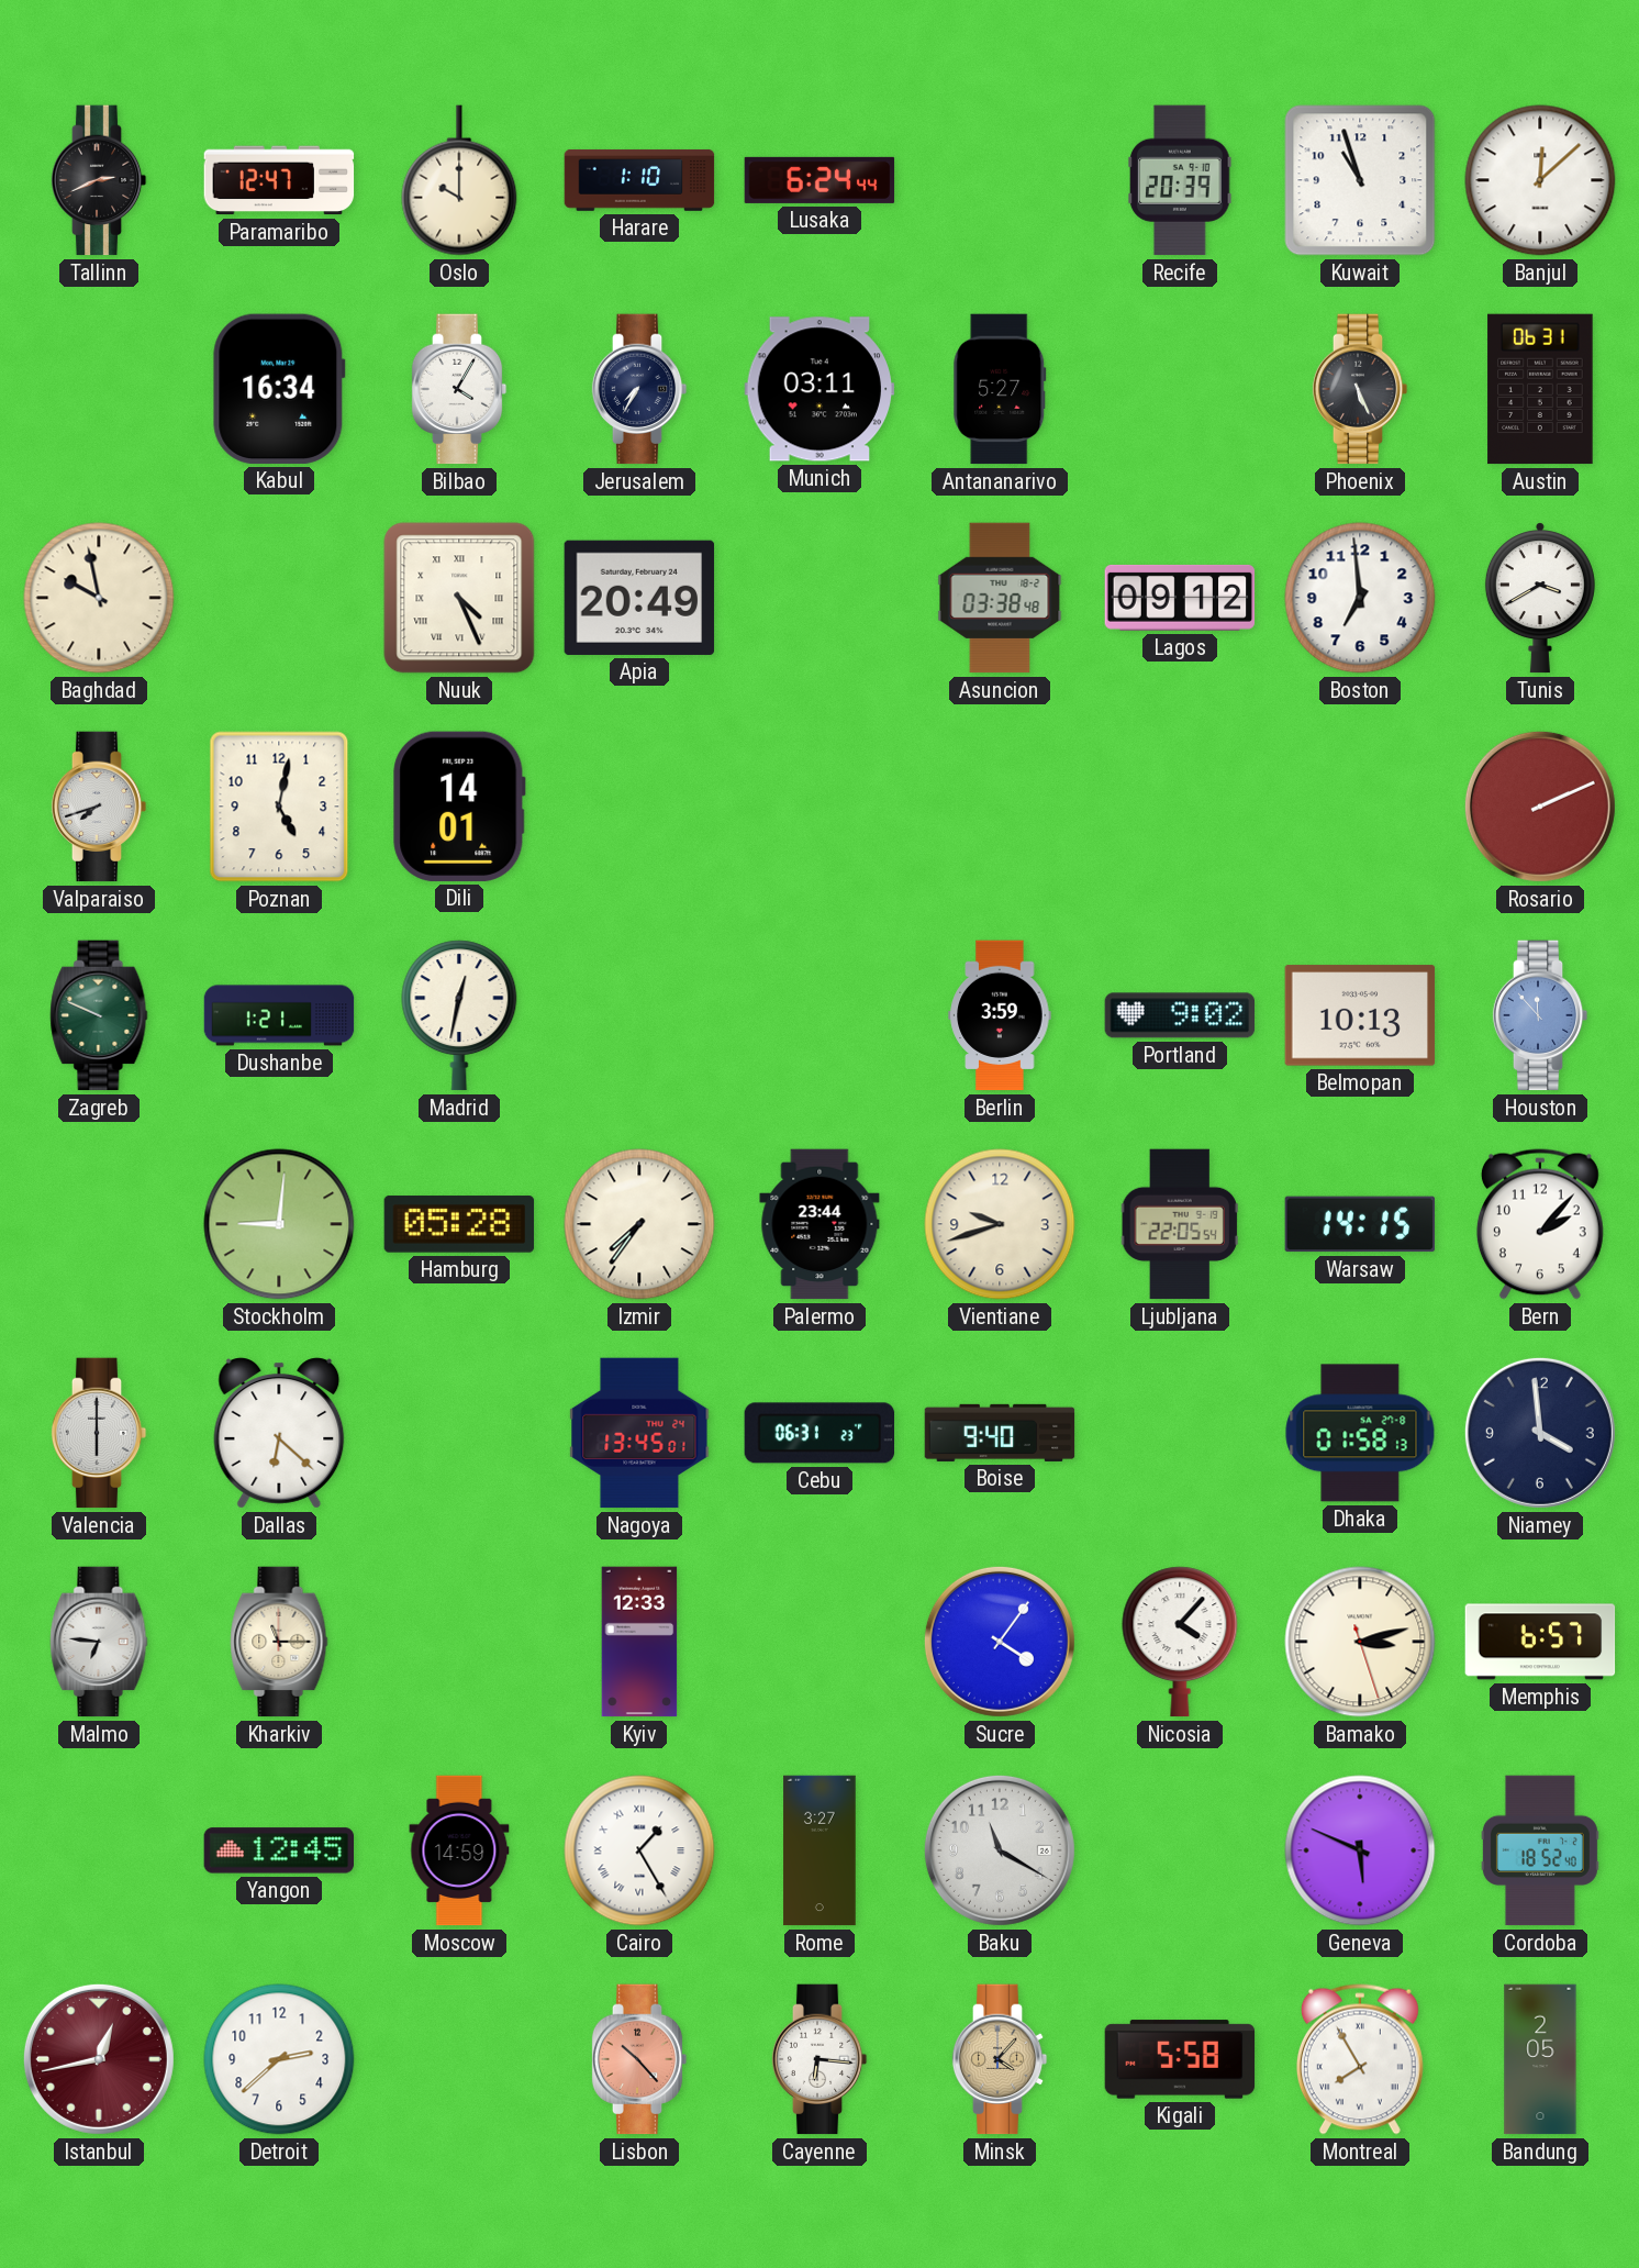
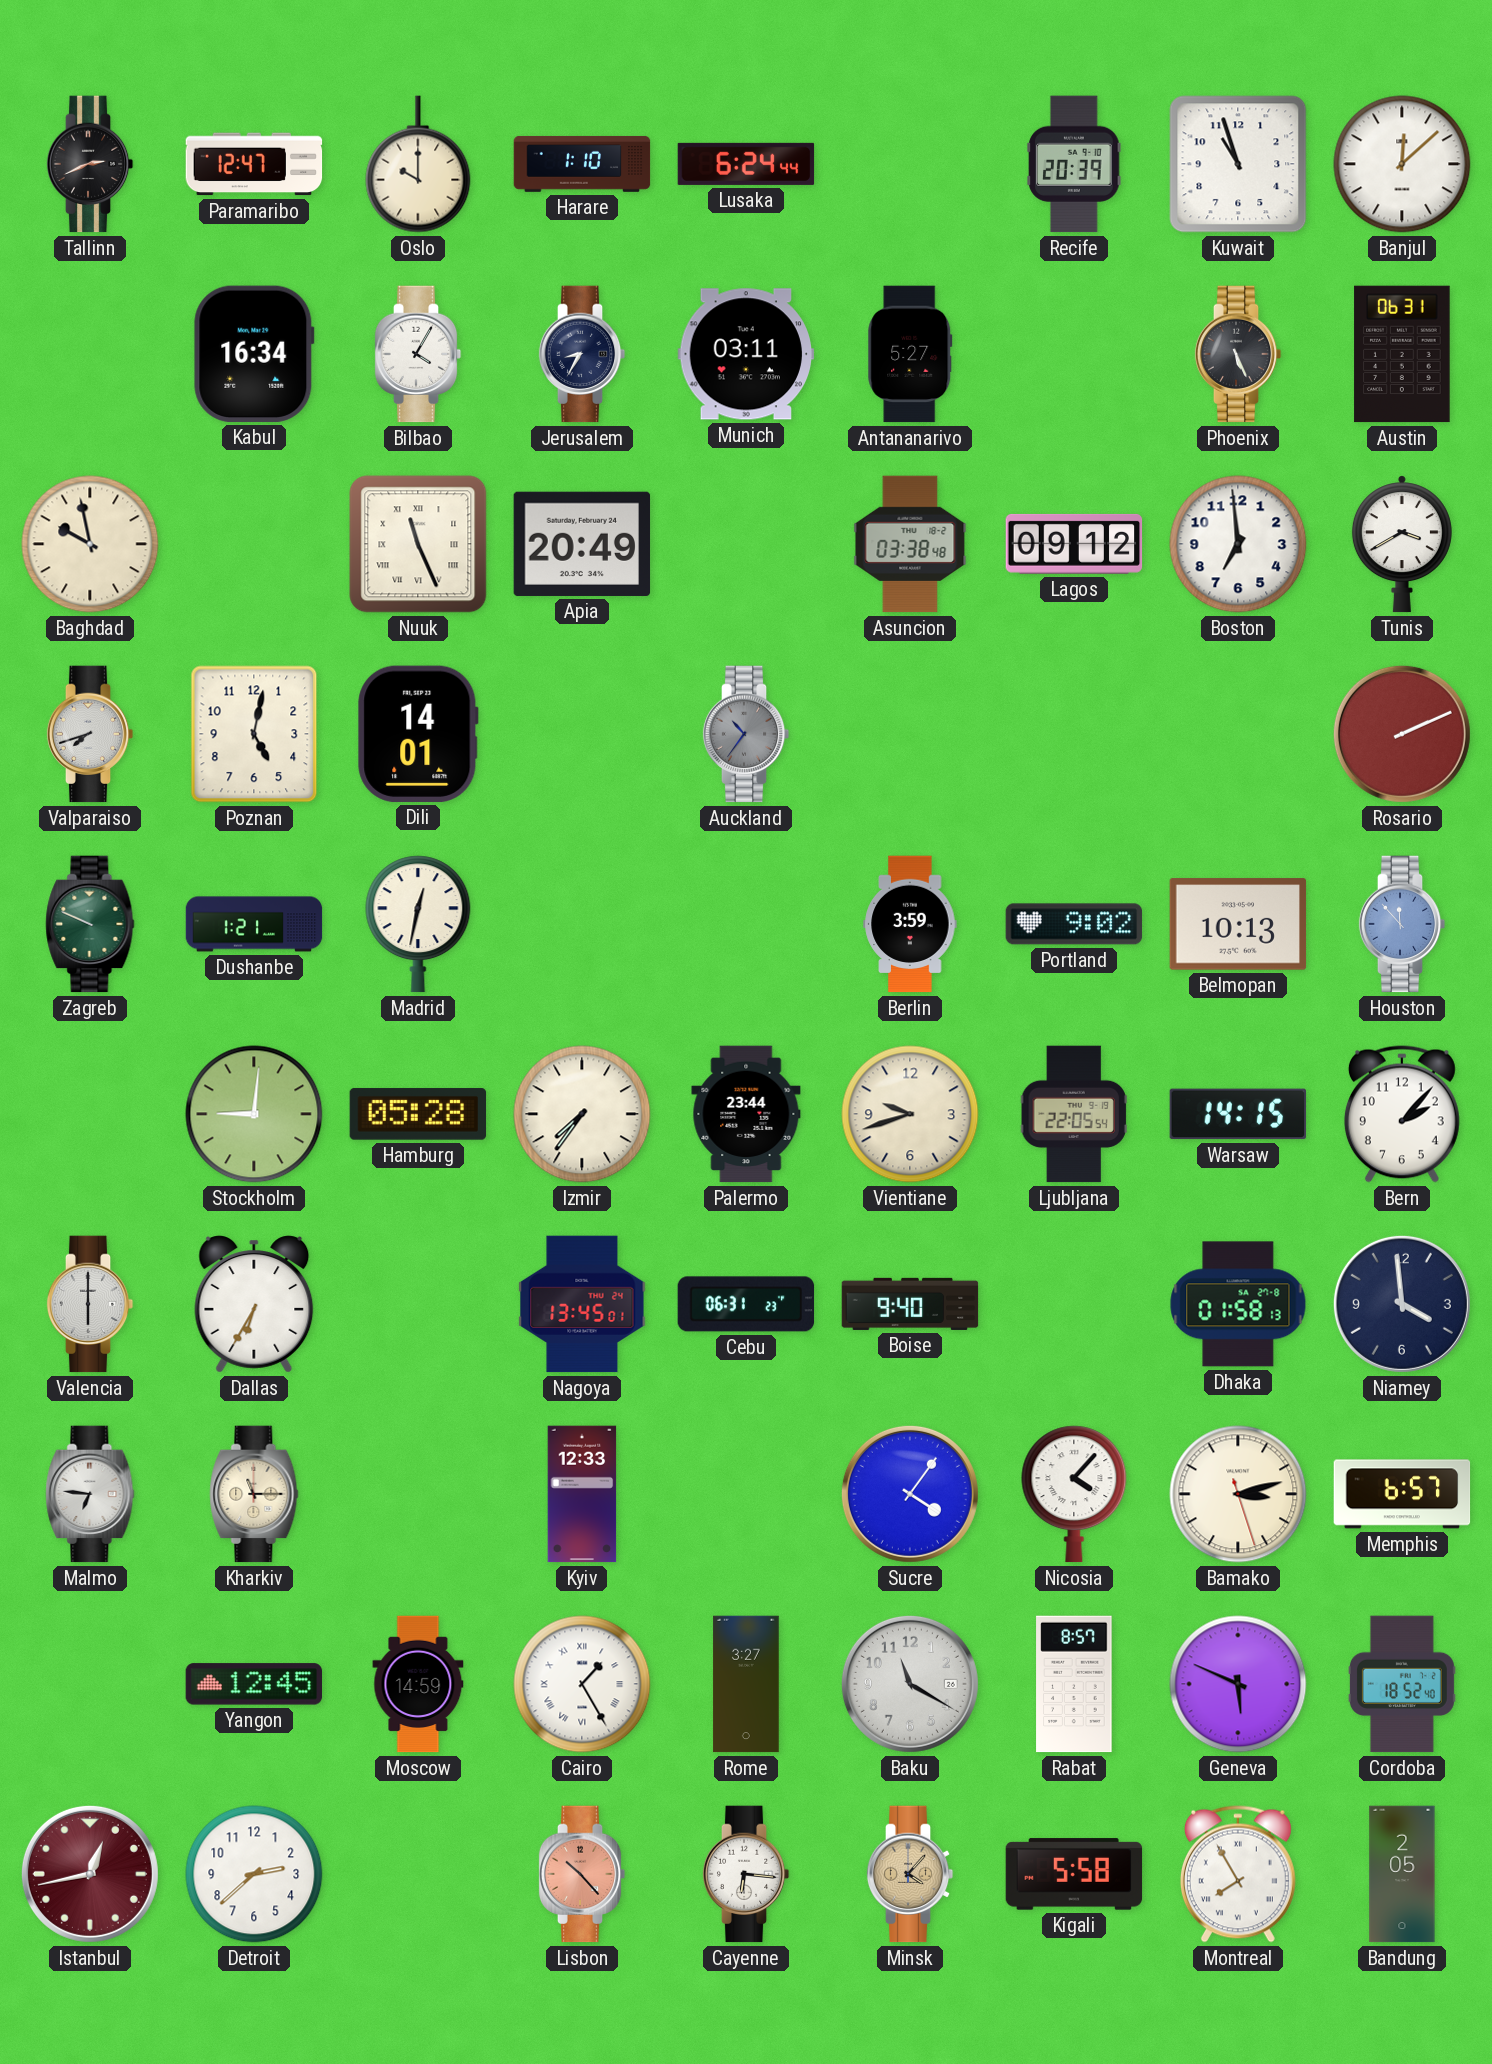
Jerusalem: 7:35 -> 8:35
Nuuk: 4:26 -> 11:26
Auckland: none -> 10:36
Dallas: 6:22 -> 6:35
Rabat: none -> 8:57
